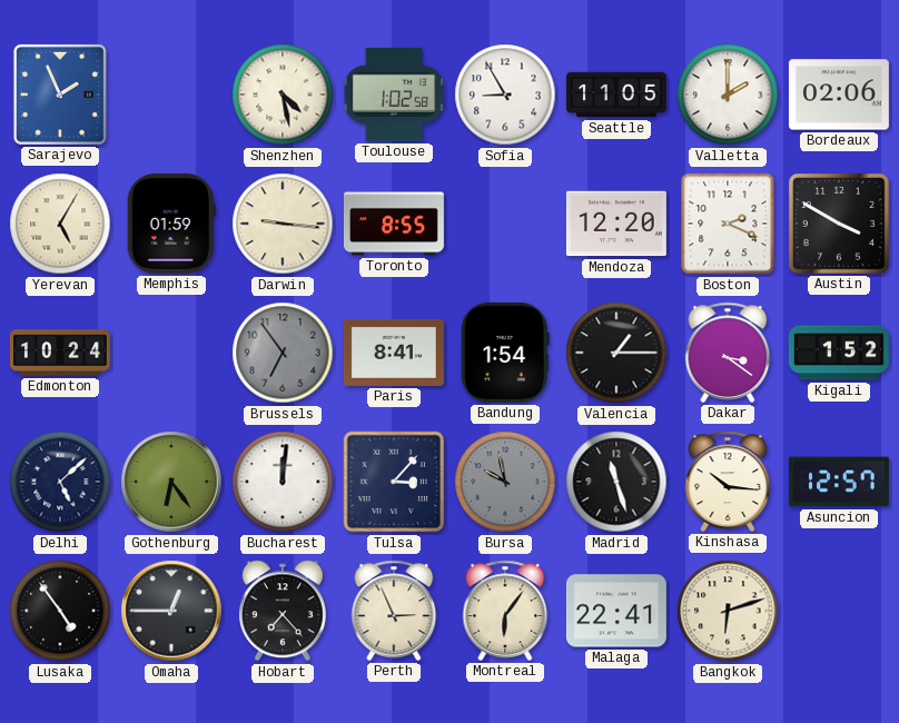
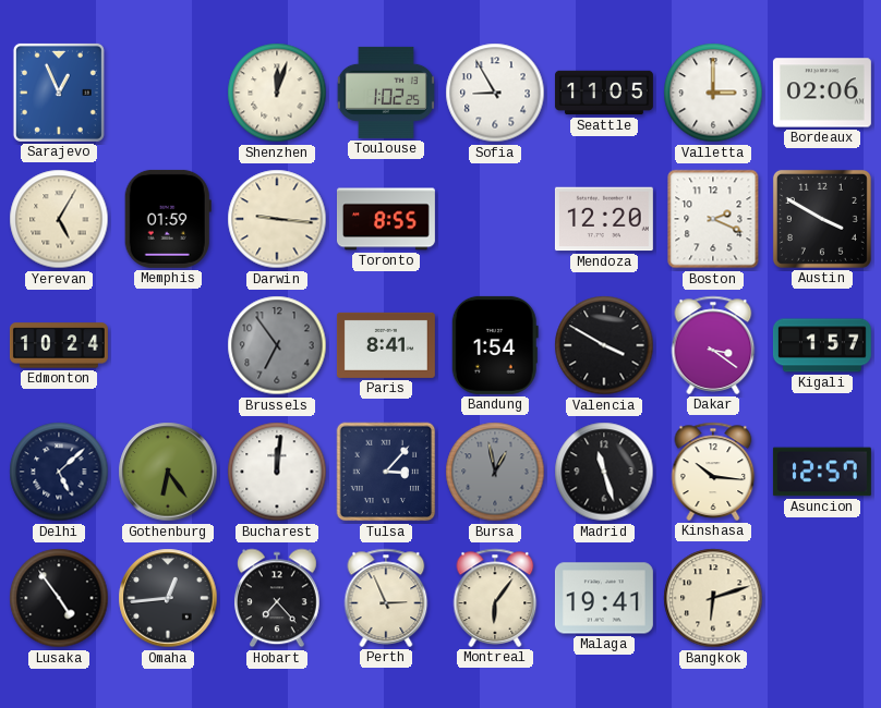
Sarajevo: 1:56 -> 12:56
Shenzhen: 4:28 -> 12:03
Toulouse: 1:02:58 -> 1:02:25
Valletta: 2:00 -> 3:00
Valencia: 1:15 -> 3:50
Kigali: 1:52 -> 1:57
Bursa: 9:58 -> 12:58
Omaha: 12:45 -> 12:44
Malaga: 22:41 -> 19:41
